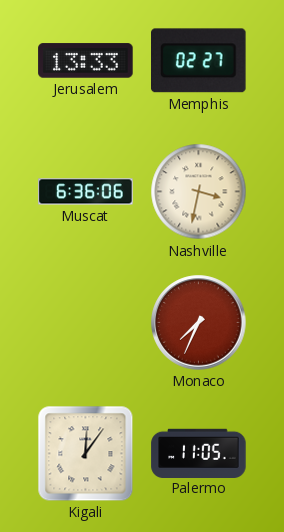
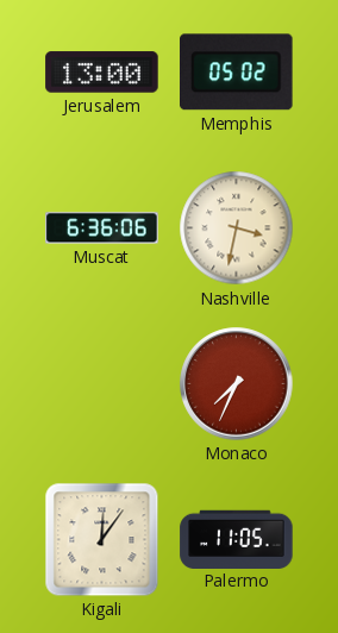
Jerusalem: 13:33 -> 13:00
Memphis: 02:27 -> 05:02
